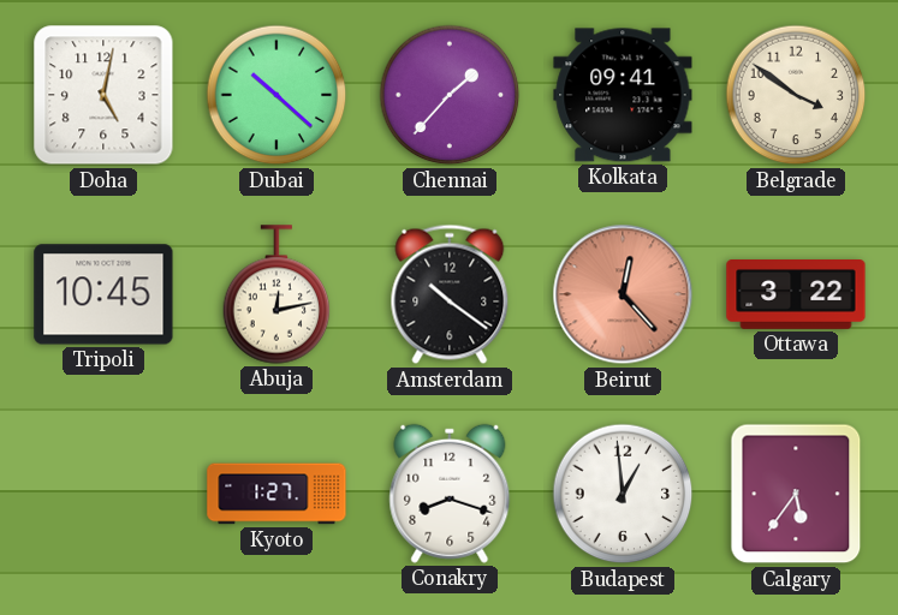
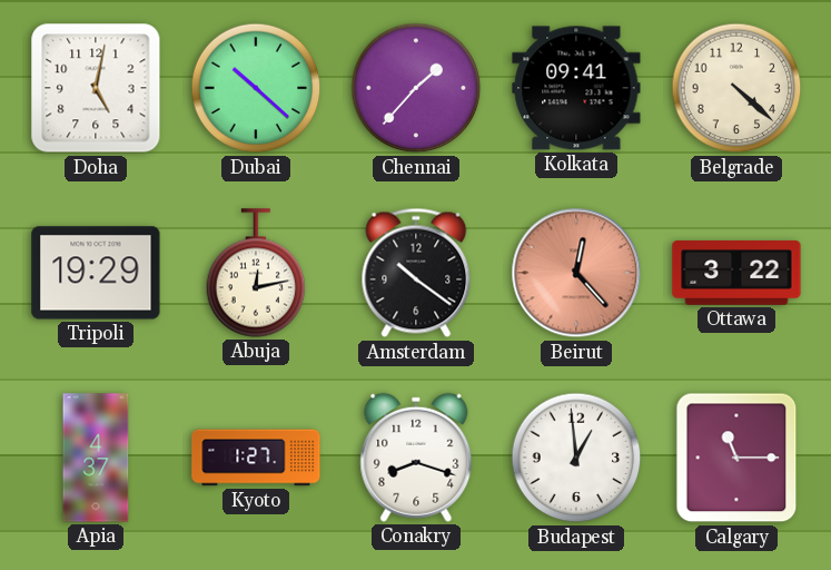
Belgrade: 3:51 -> 4:22
Tripoli: 10:45 -> 19:29
Apia: none -> 4:37
Calgary: 5:36 -> 11:15
